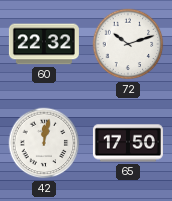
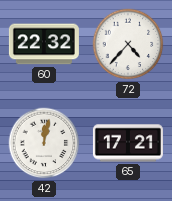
72: 10:12 -> 4:37
65: 17:50 -> 17:21
